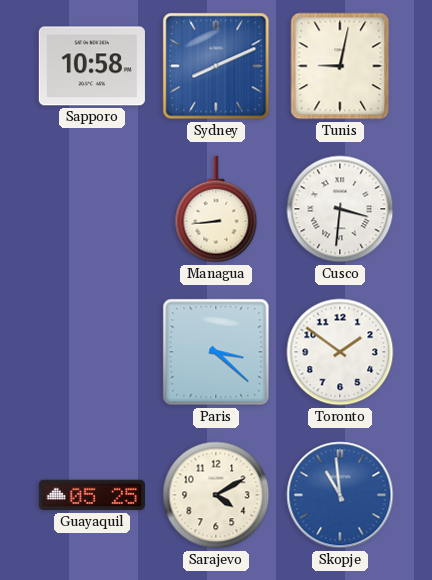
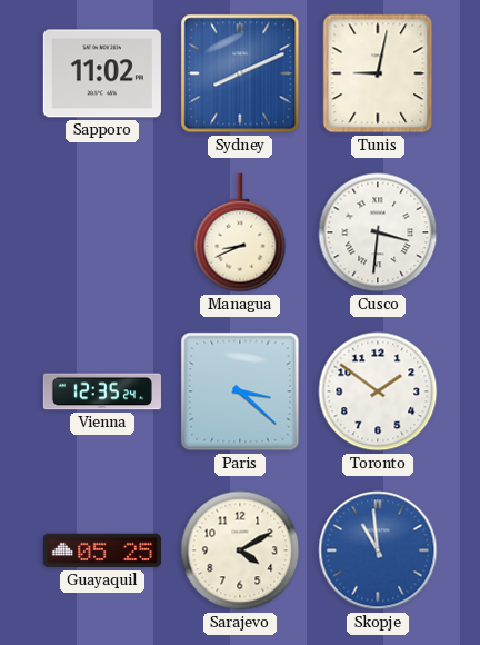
Sapporo: 10:58 -> 11:02
Managua: 8:44 -> 8:41
Vienna: none -> 12:35
